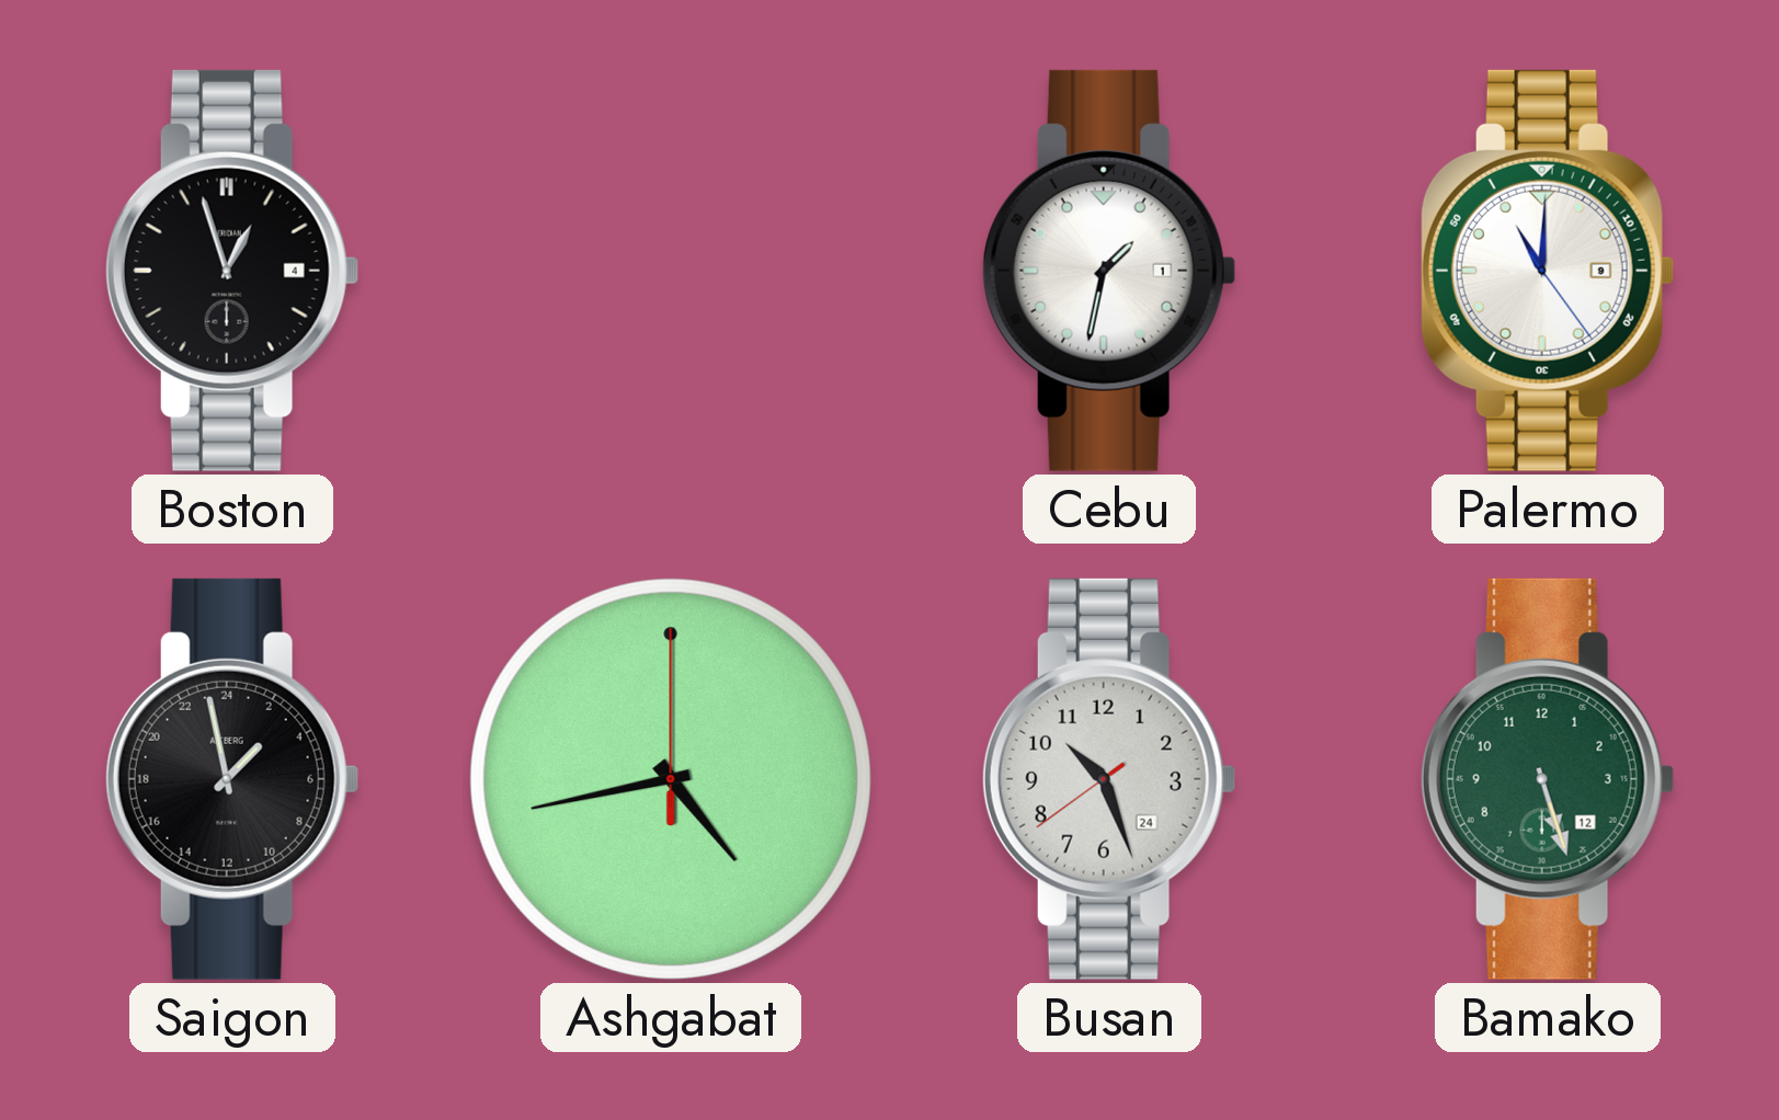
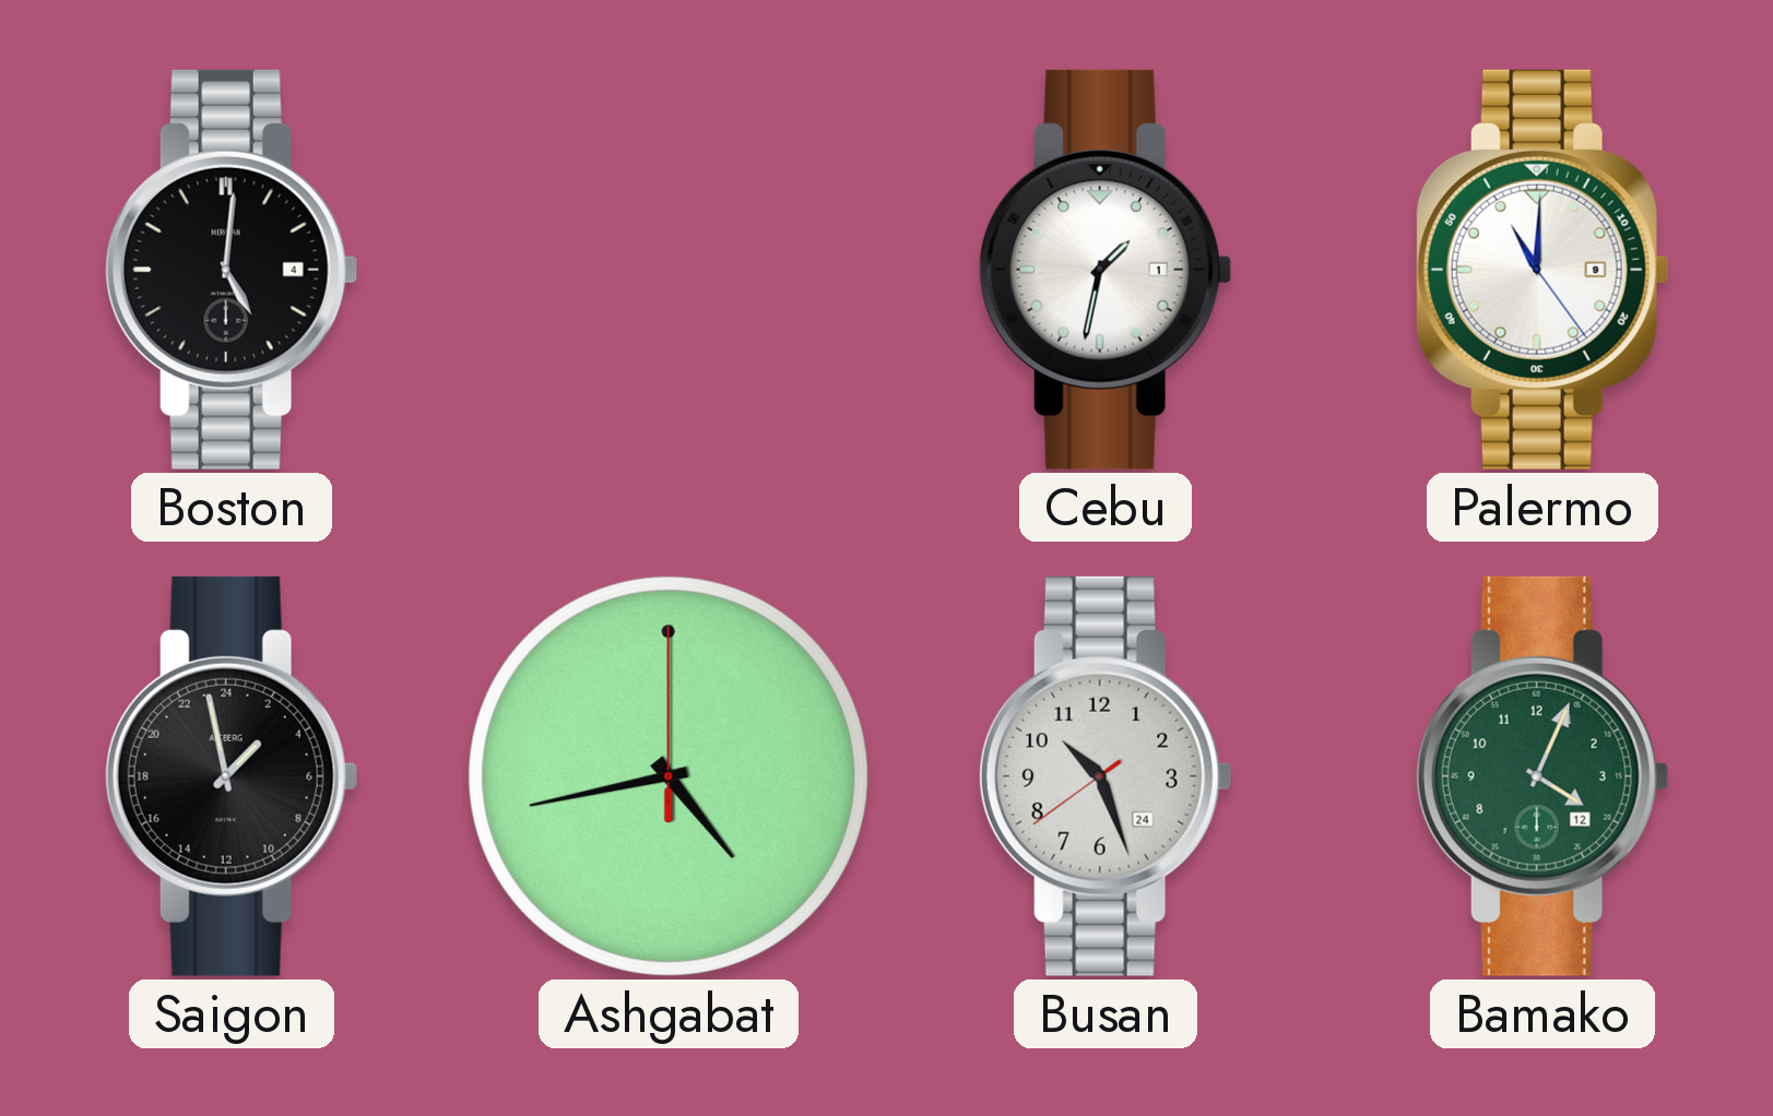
Boston: 12:57 -> 5:01
Bamako: 5:27 -> 4:04
